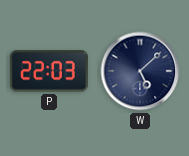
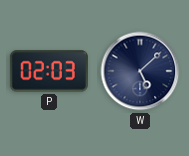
P: 22:03 -> 02:03
